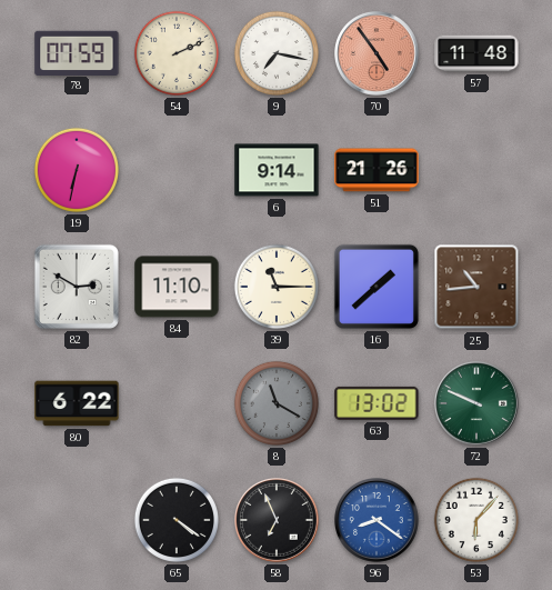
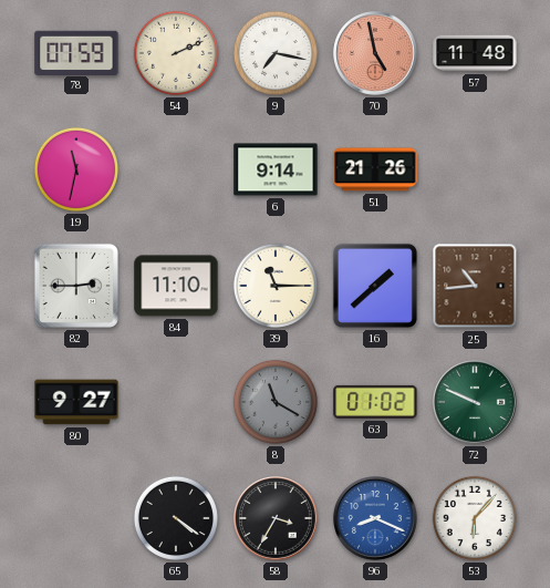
70: 4:54 -> 4:58
19: 6:32 -> 11:32
82: 2:50 -> 2:45
80: 6:22 -> 9:27
63: 13:02 -> 01:02
58: 6:56 -> 3:35
96: 8:21 -> 8:19
